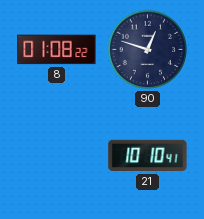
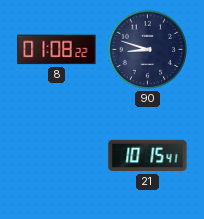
90: 12:48 -> 8:48
21: 10:10 -> 10:15
